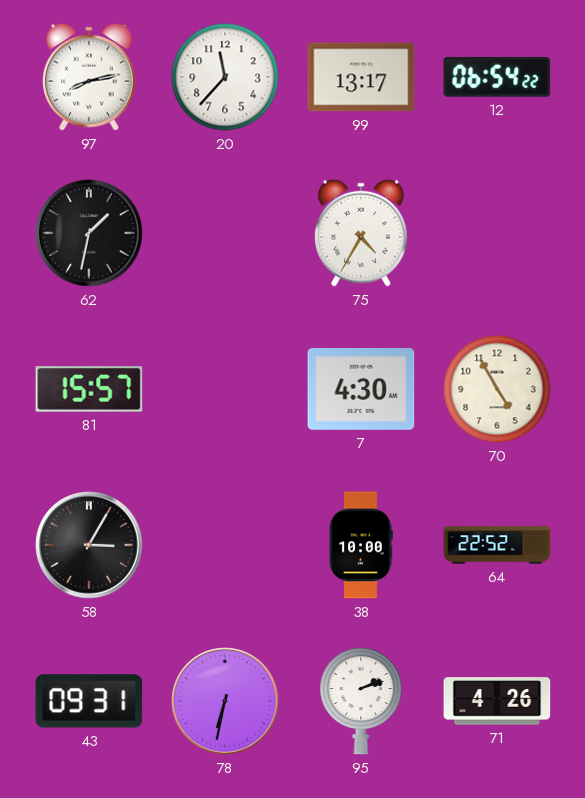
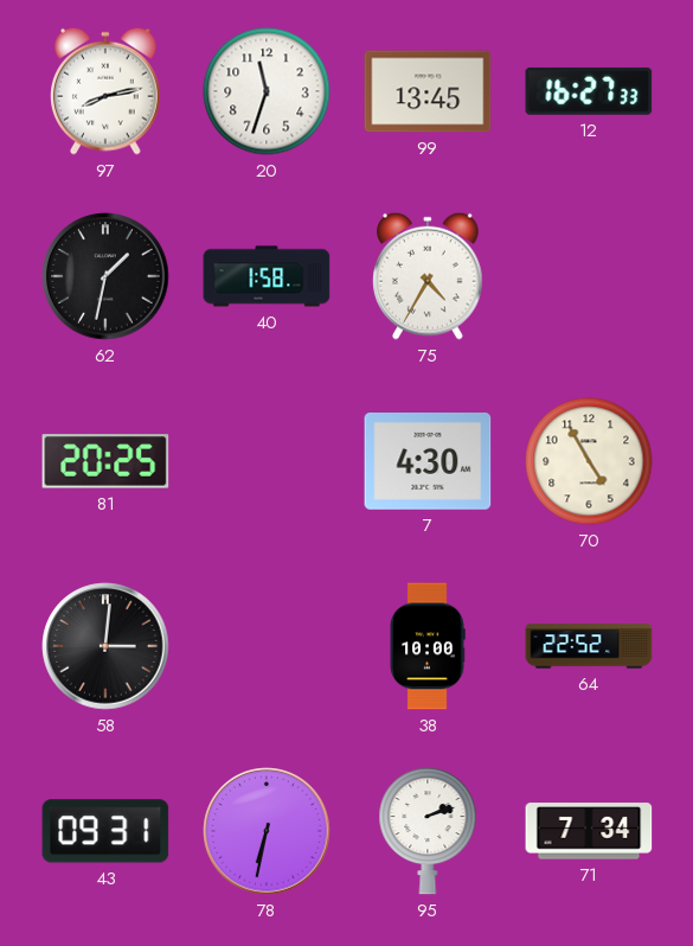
20: 11:37 -> 11:33
99: 13:17 -> 13:45
12: 06:54 -> 16:27
40: none -> 1:58
81: 15:57 -> 20:25
58: 3:05 -> 3:01
71: 4:26 -> 7:34
